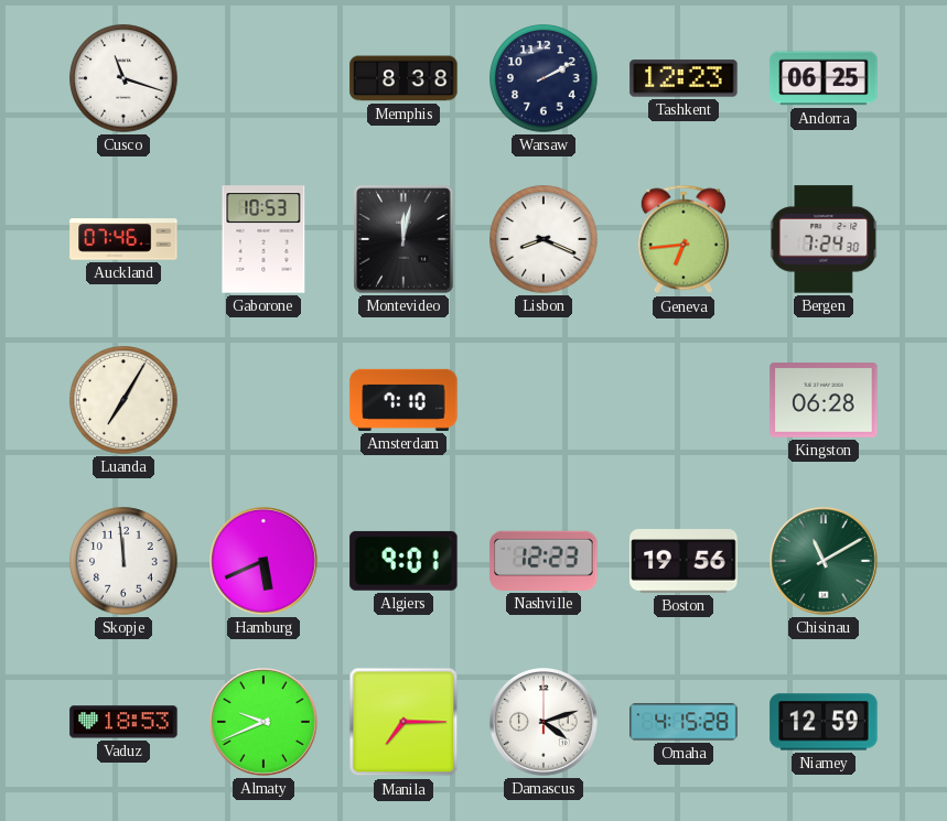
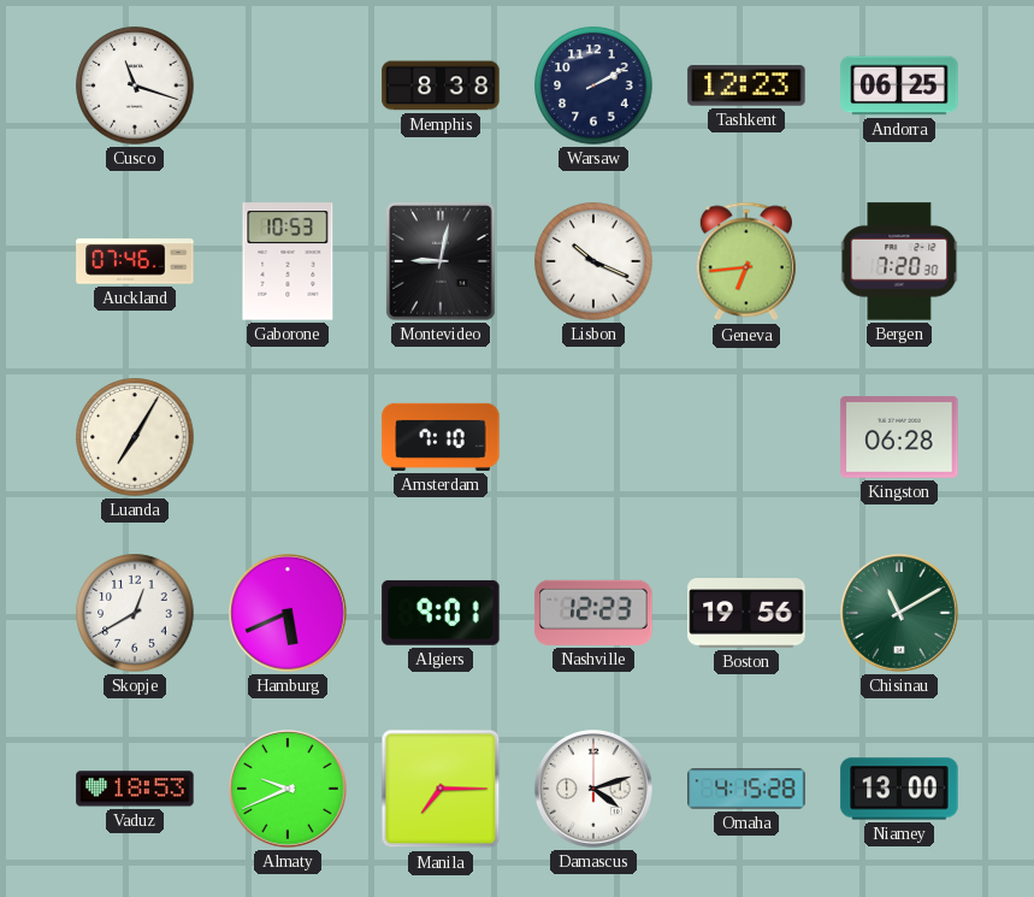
Montevideo: 12:02 -> 9:02
Lisbon: 8:19 -> 10:19
Bergen: 7:24 -> 7:20
Skopje: 11:59 -> 12:40
Niamey: 12:59 -> 13:00
